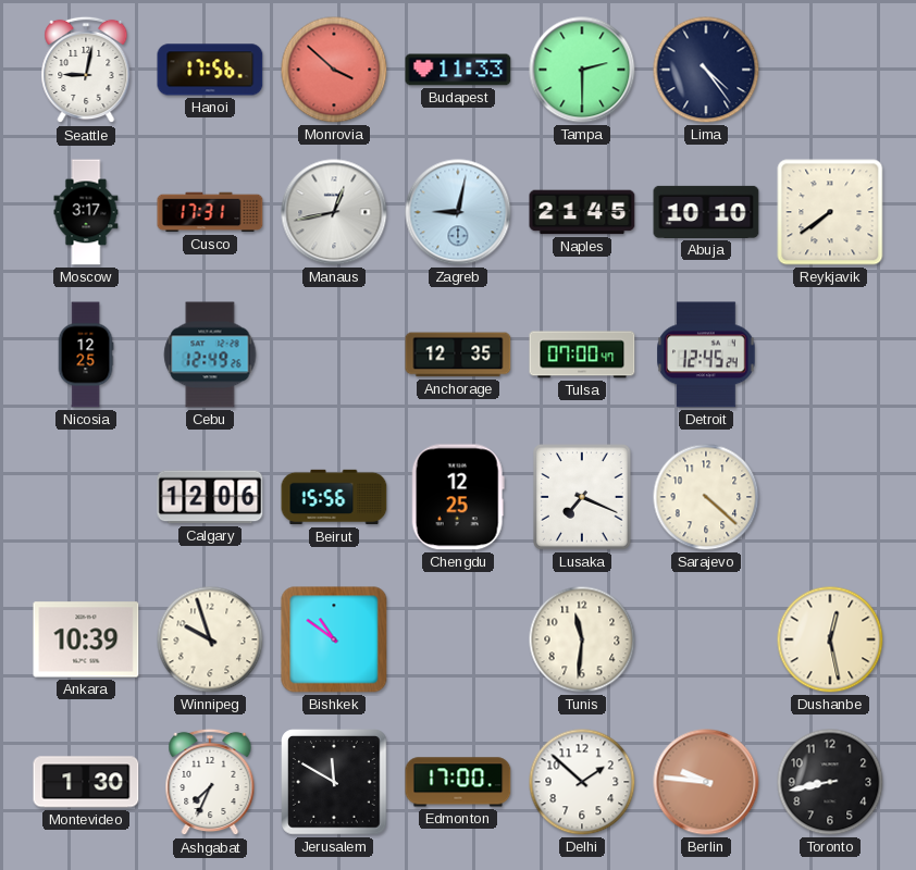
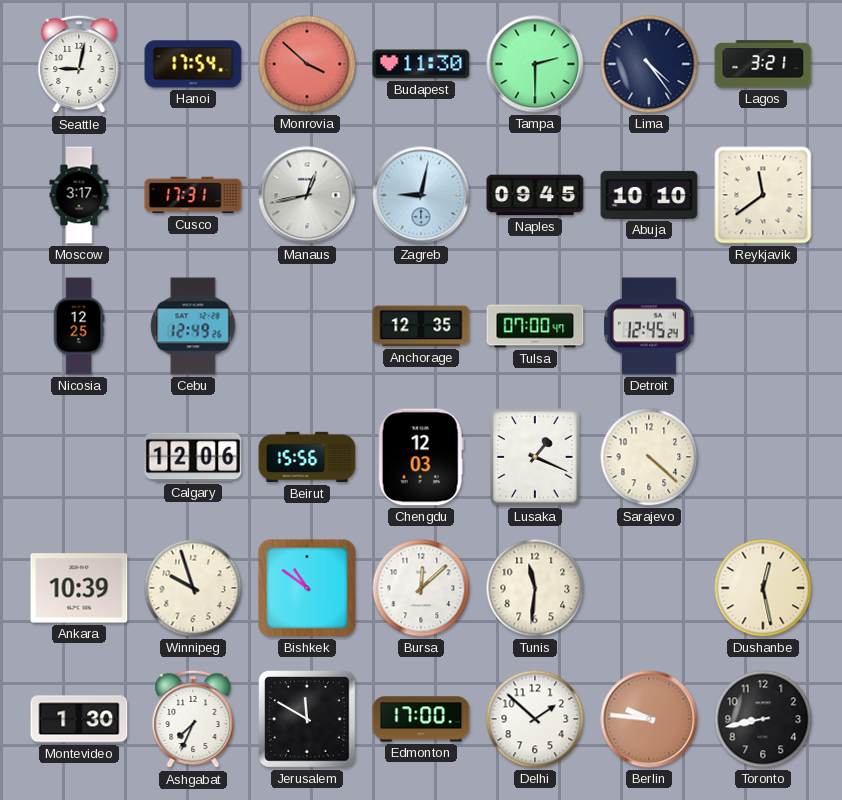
Hanoi: 17:56 -> 17:54
Budapest: 11:33 -> 11:30
Lagos: none -> 3:21
Naples: 21:45 -> 09:45
Reykjavik: 7:39 -> 11:39
Chengdu: 12:25 -> 12:03
Lusaka: 7:19 -> 1:19
Bursa: none -> 12:08
